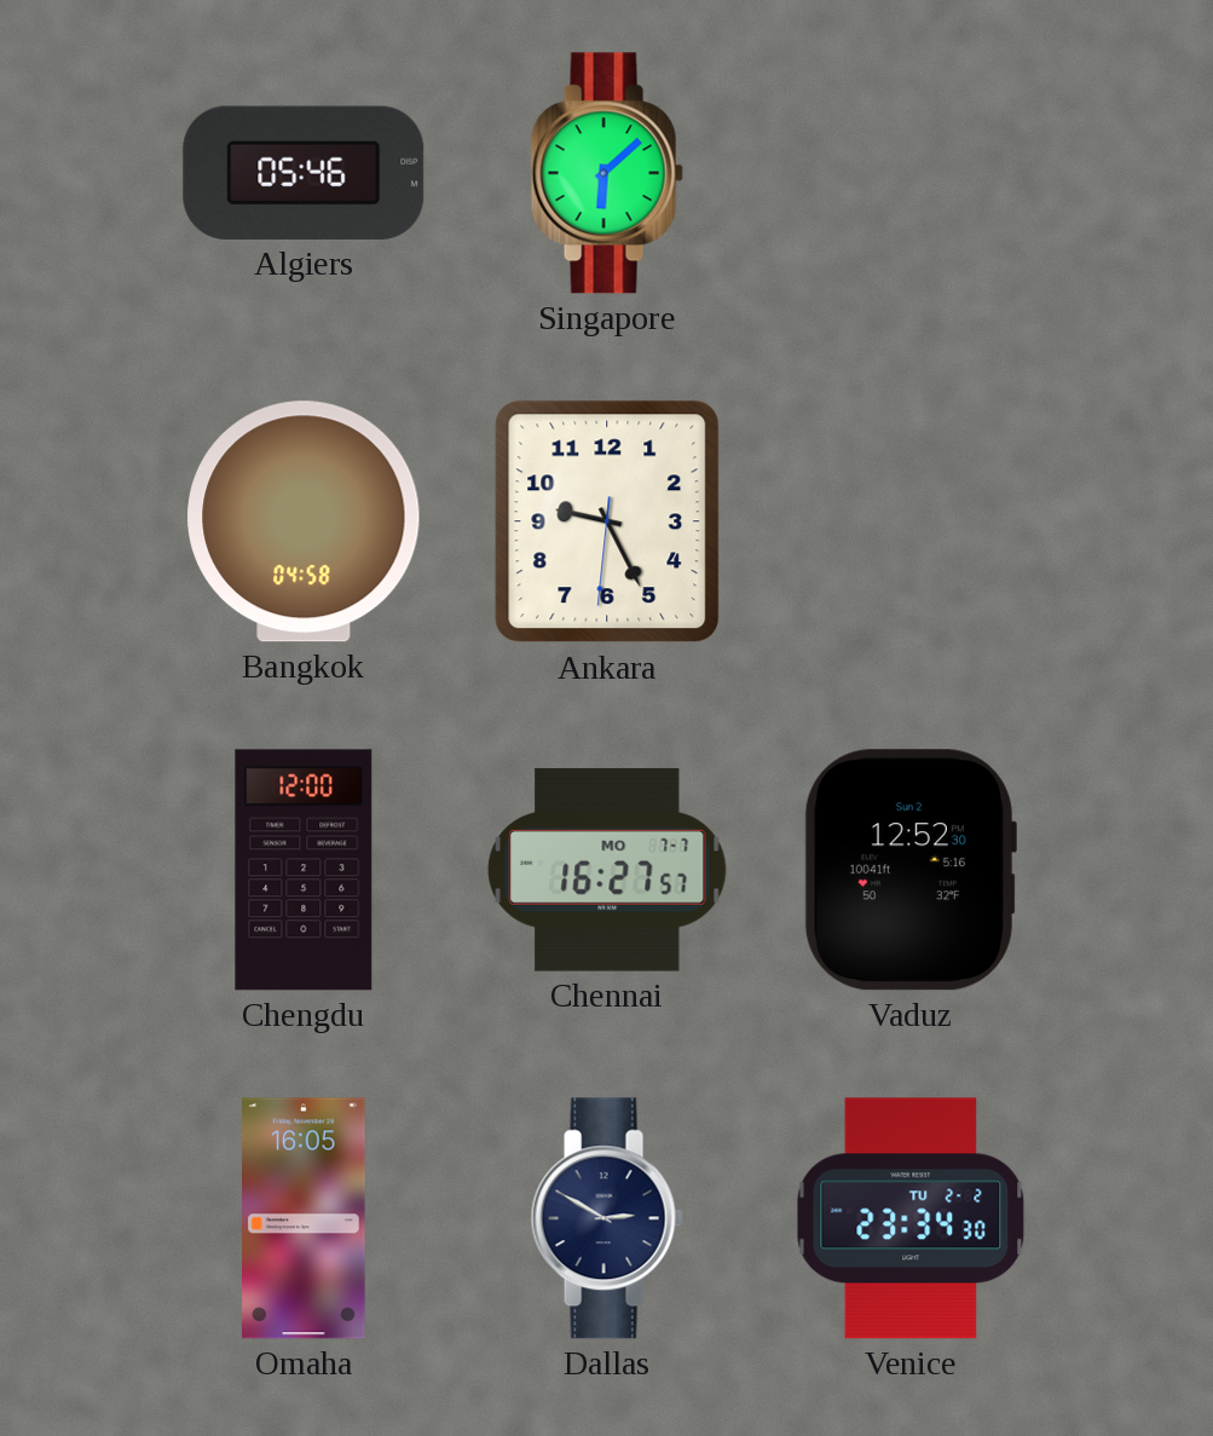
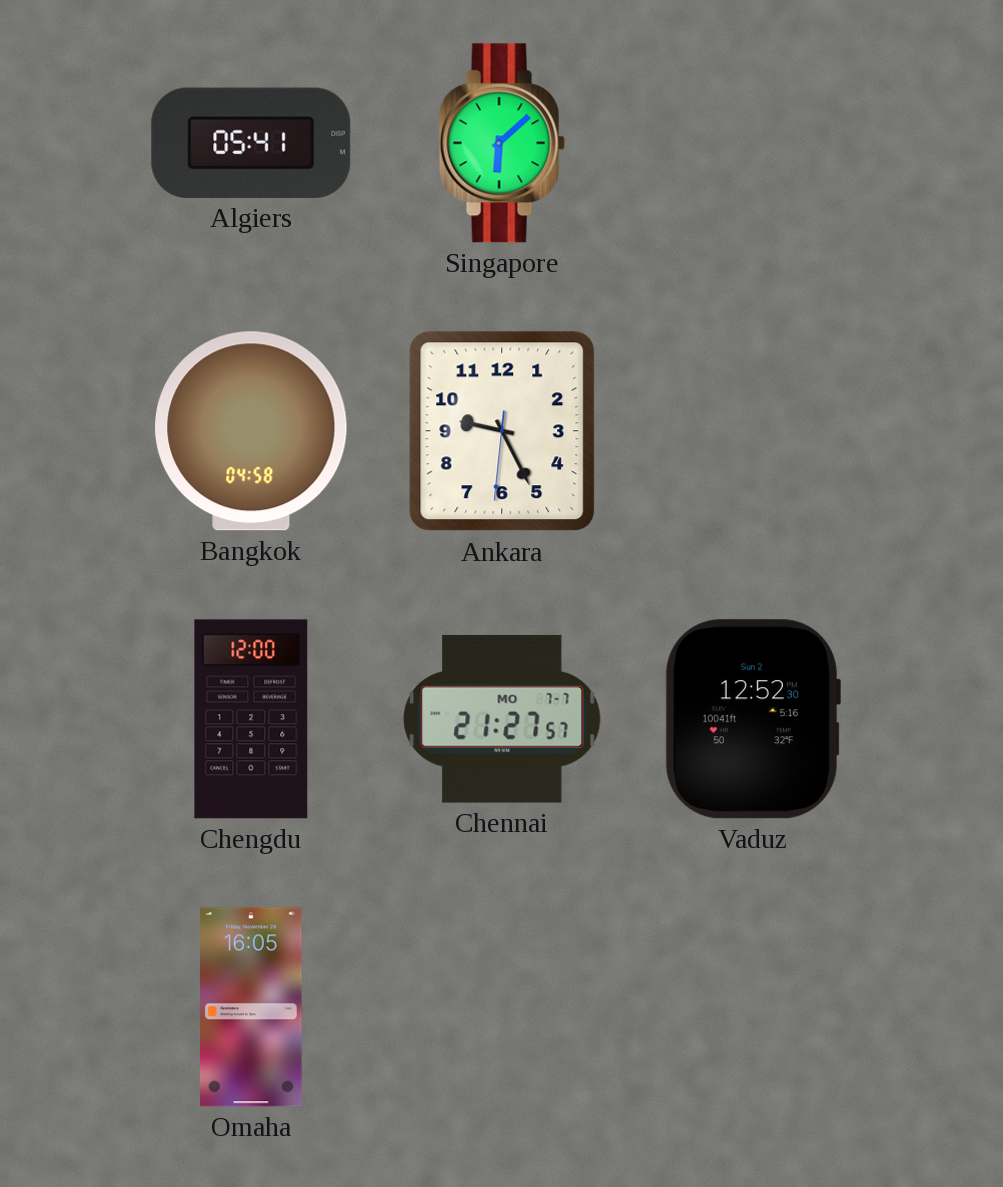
Algiers: 05:46 -> 05:41
Chennai: 16:27 -> 21:27
Dallas: 2:50 -> none
Venice: 23:34 -> none
